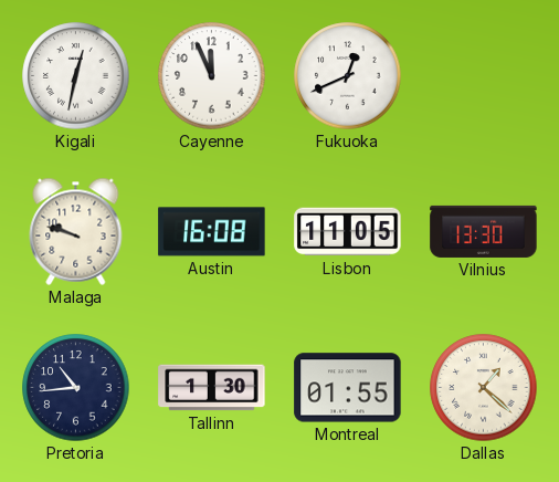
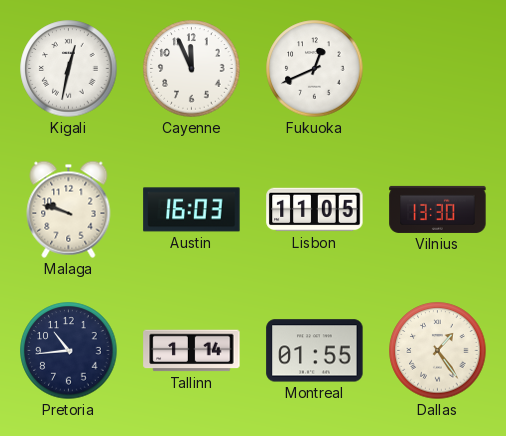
Austin: 16:08 -> 16:03
Tallinn: 1:30 -> 1:14
Dallas: 1:22 -> 1:24
